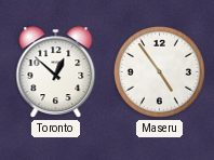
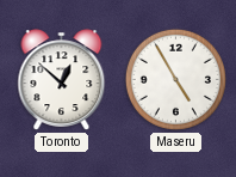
Maseru: 4:54 -> 4:55
